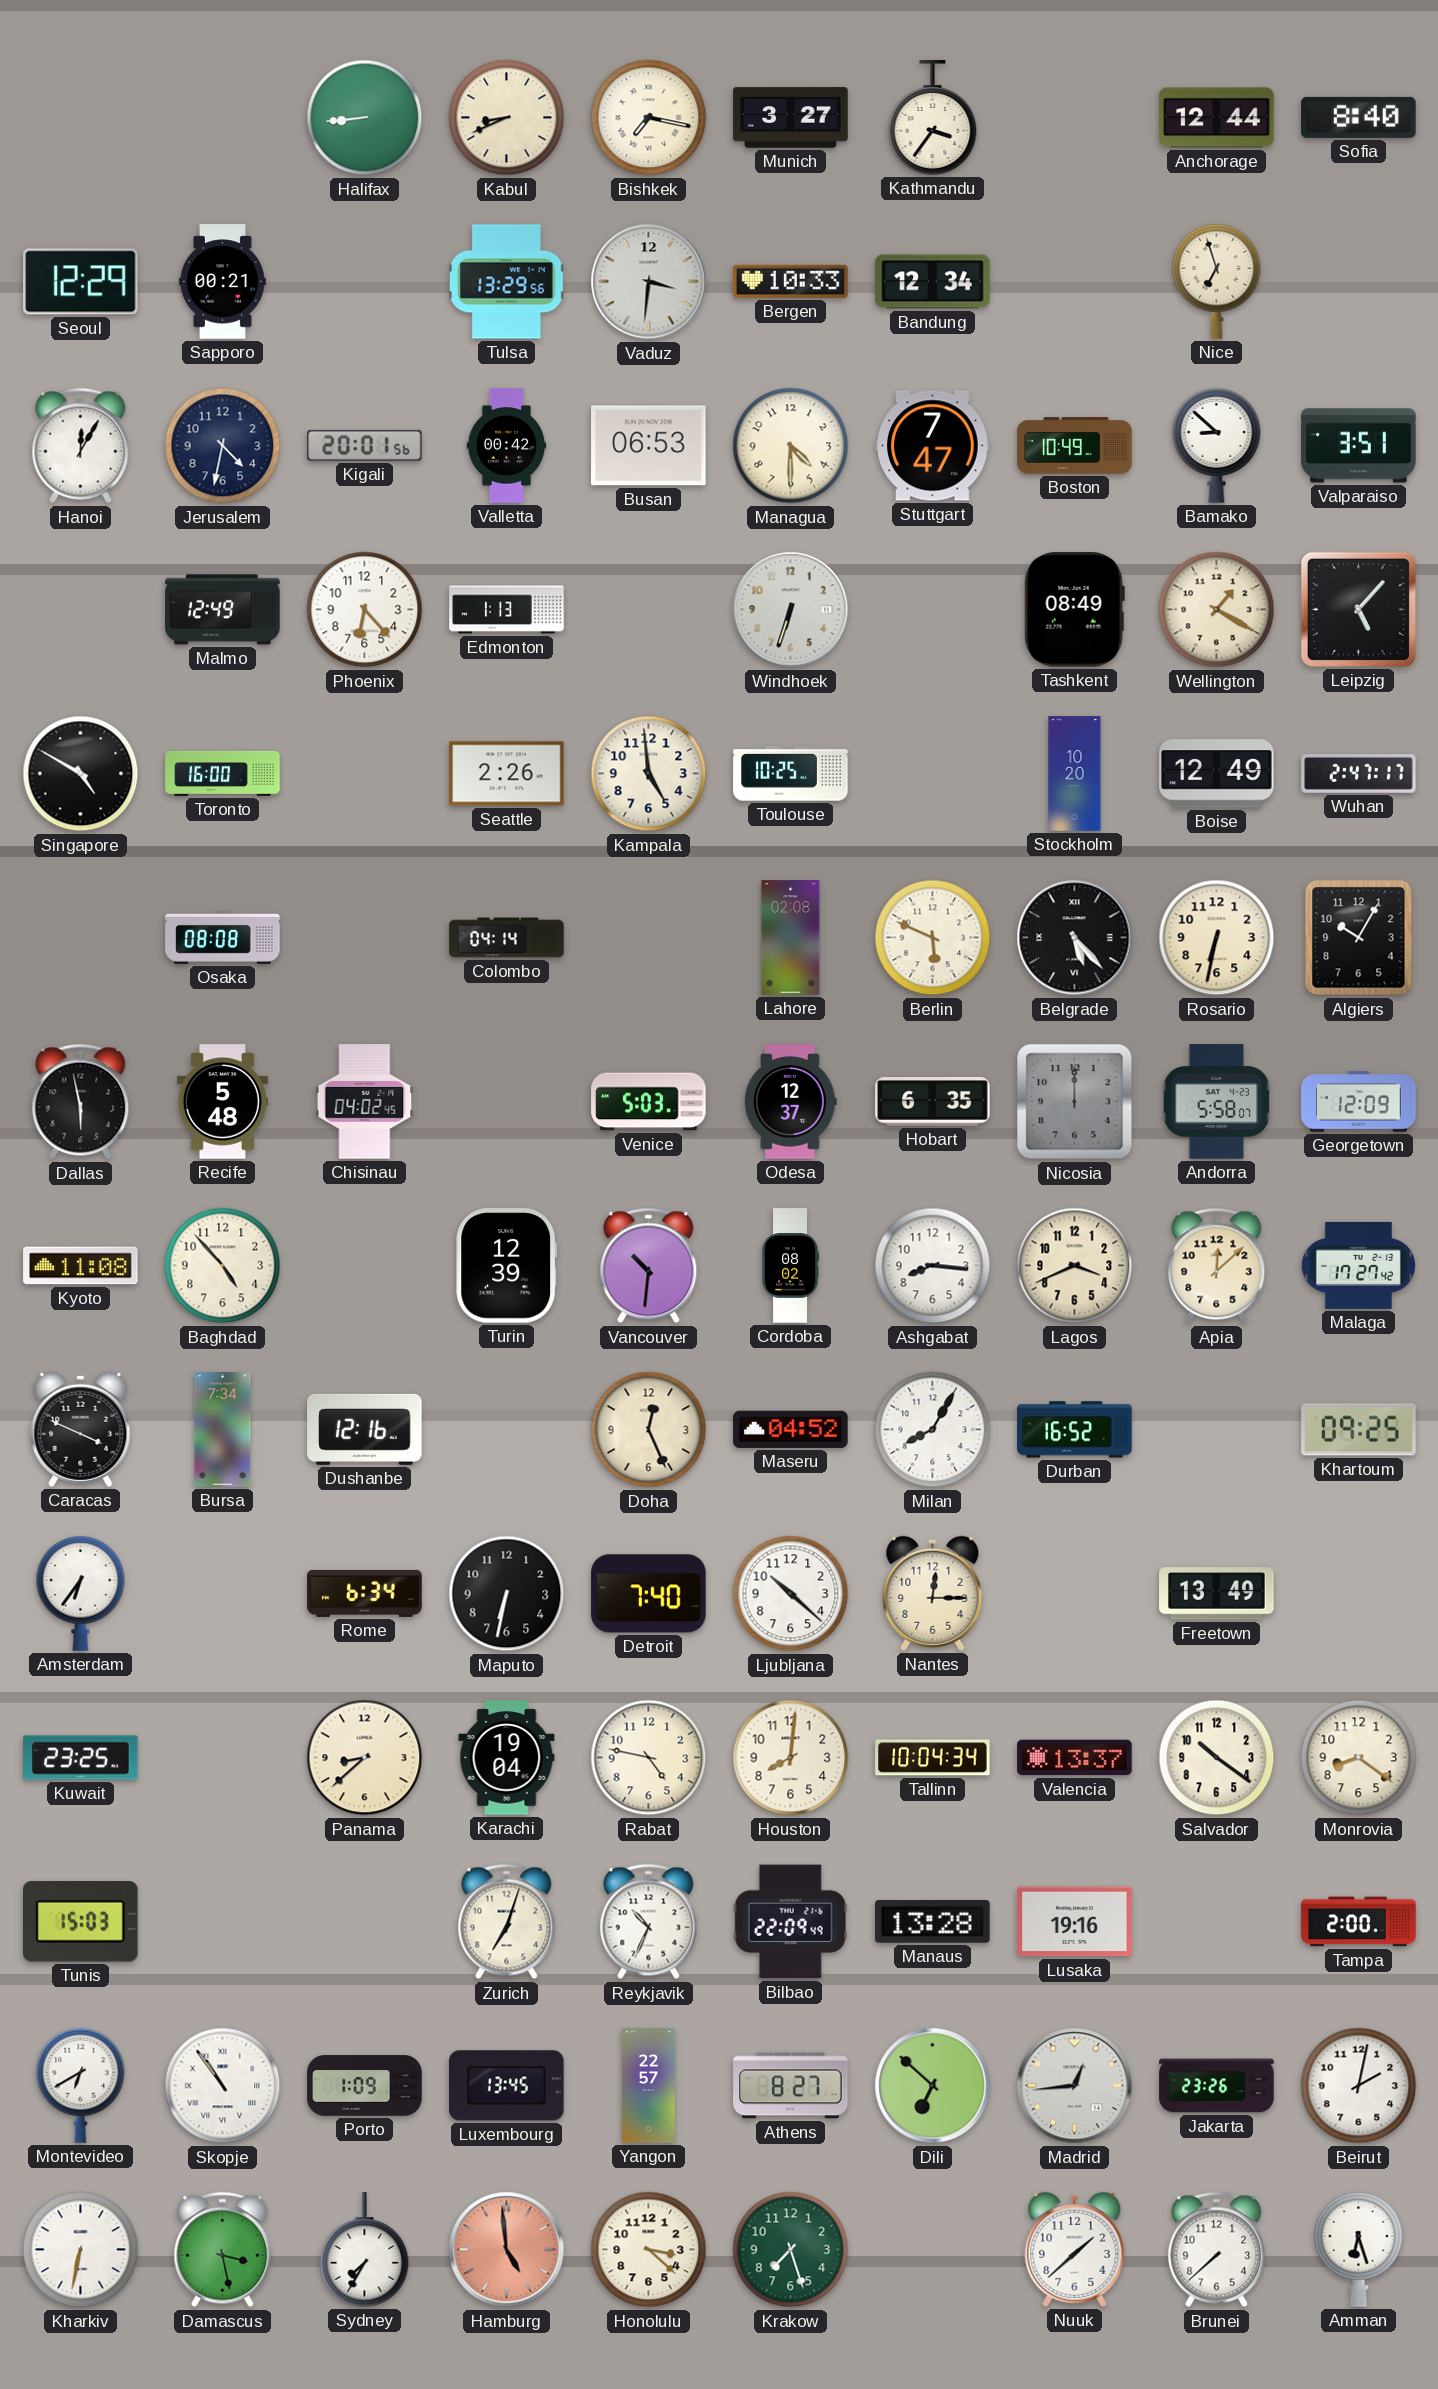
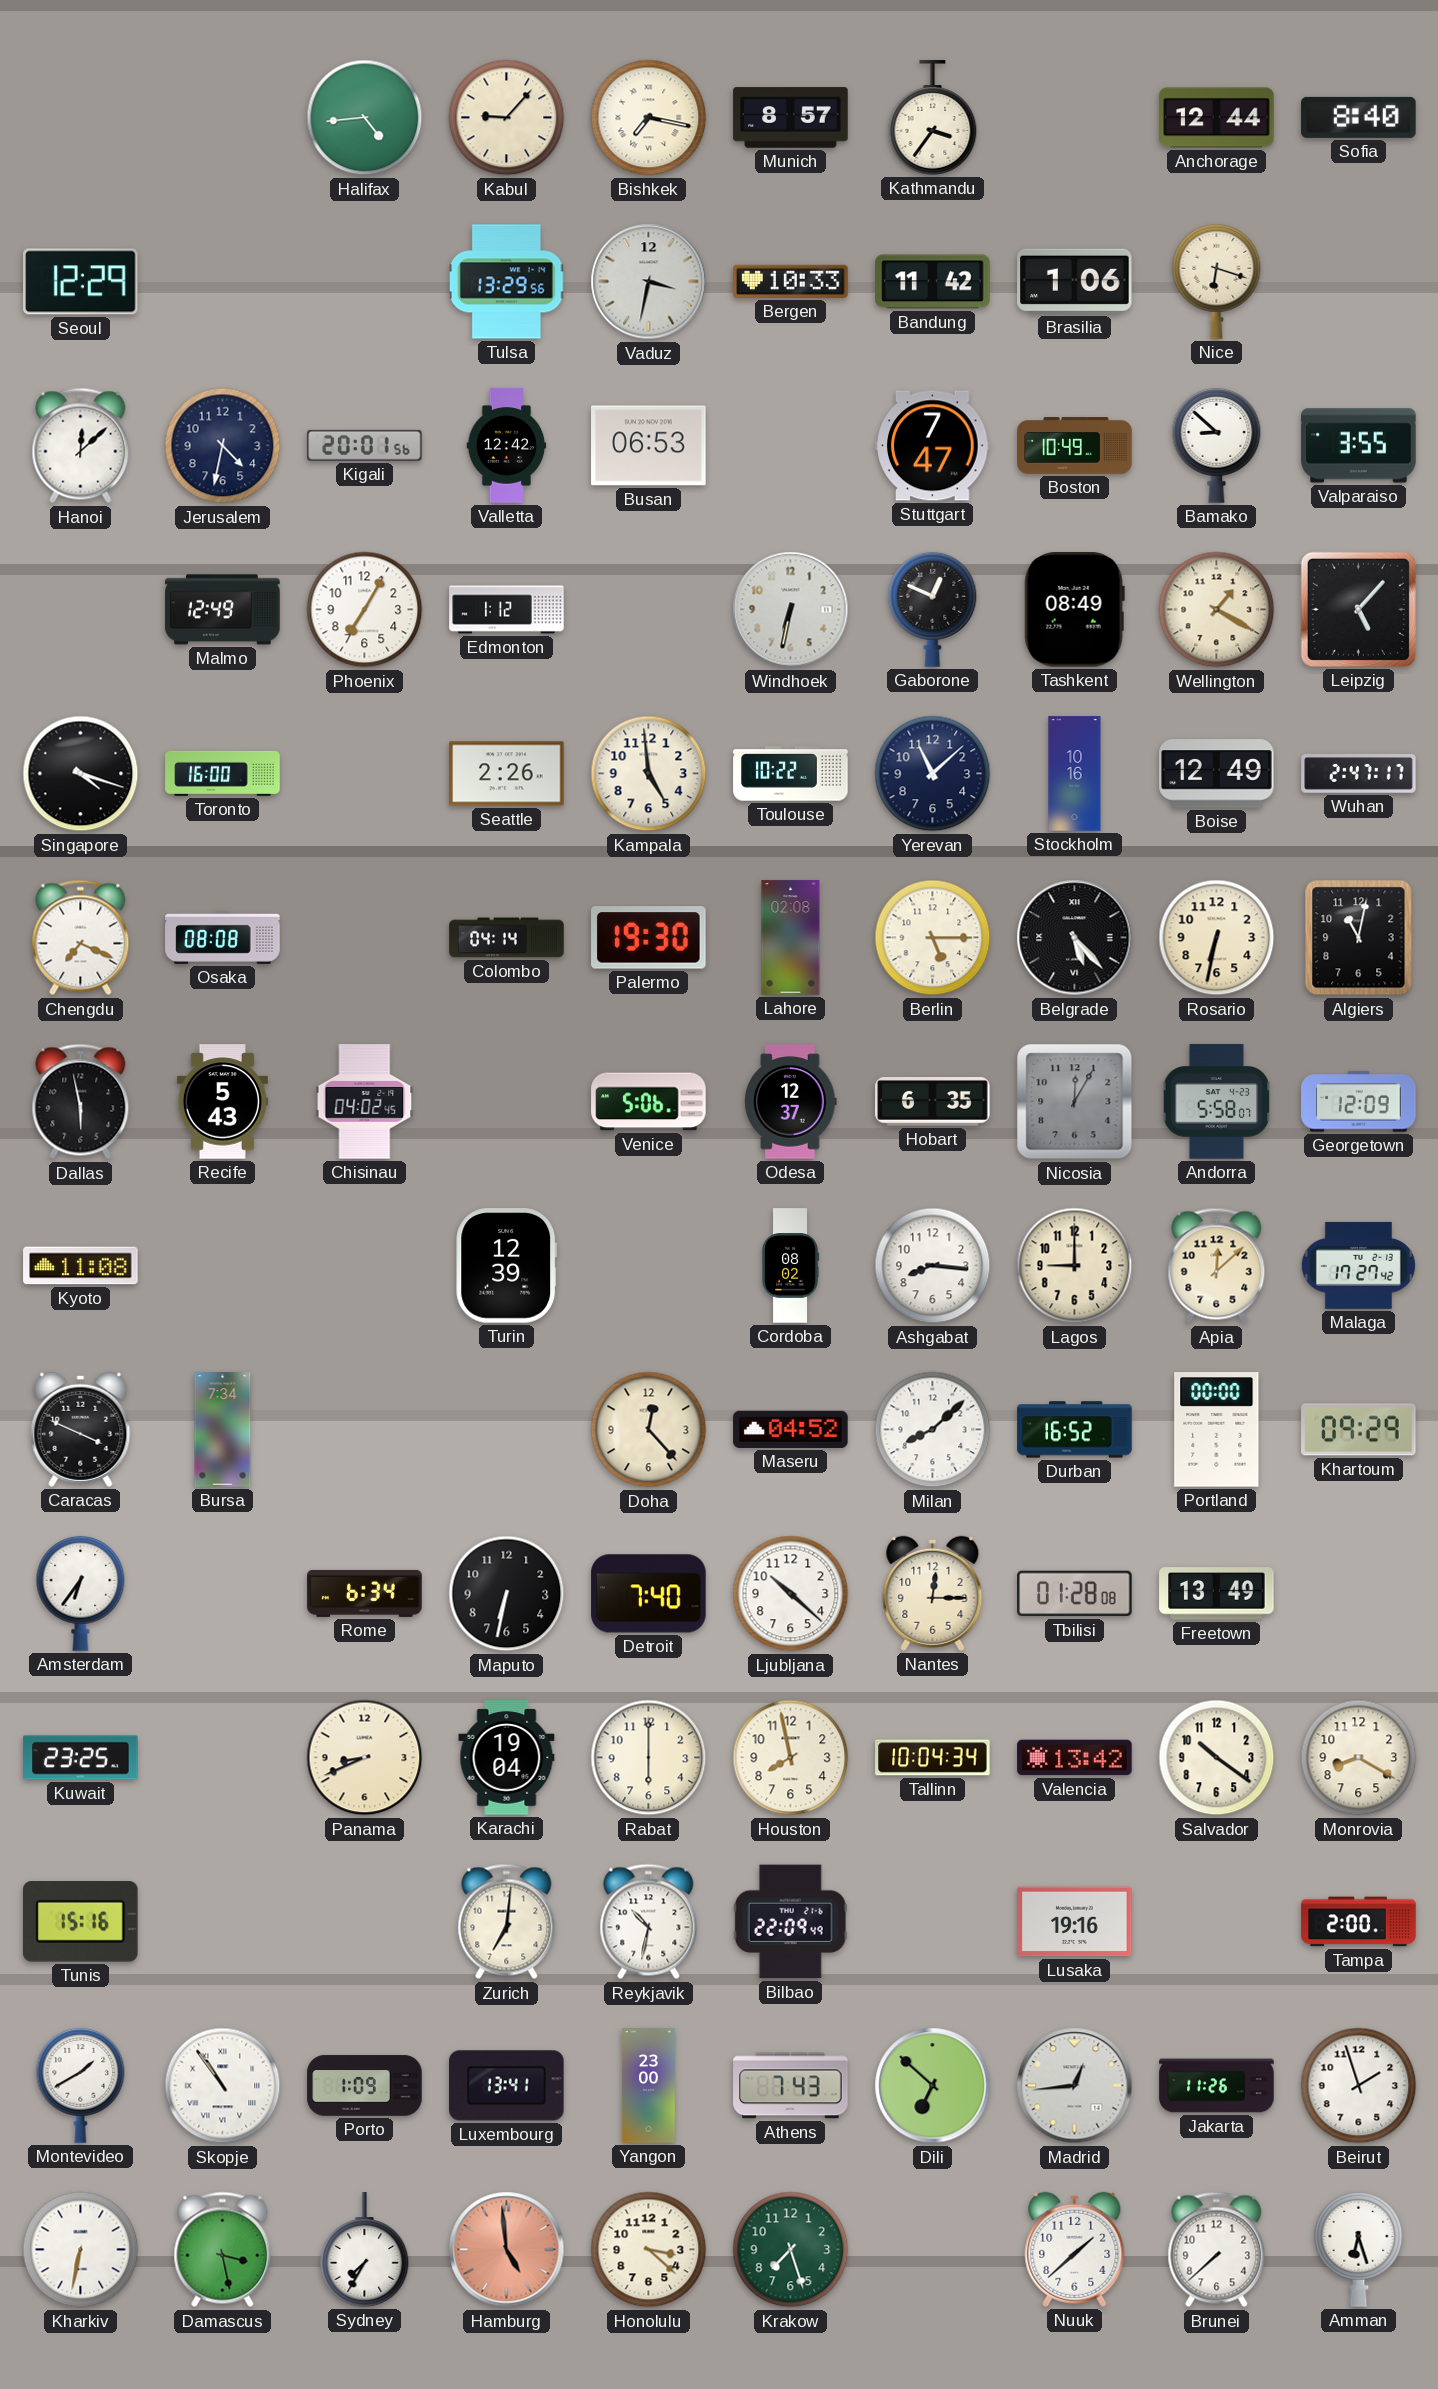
Halifax: 8:44 -> 4:44
Kabul: 8:41 -> 9:07
Munich: 3:27 -> 8:57
Sapporo: 00:21 -> none
Vaduz: 3:31 -> 3:32
Bandung: 12:34 -> 11:42
Brasilia: none -> 1:06
Nice: 6:57 -> 6:18
Hanoi: 12:05 -> 12:08
Valletta: 00:42 -> 12:42
Managua: 4:30 -> none
Valparaiso: 3:51 -> 3:55
Phoenix: 6:23 -> 7:05
Edmonton: 1:13 -> 1:12
Windhoek: 6:33 -> 6:32
Gaborone: none -> 12:49
Singapore: 4:50 -> 4:18
Toulouse: 10:25 -> 10:22
Yerevan: none -> 11:08
Stockholm: 10:20 -> 10:16
Chengdu: none -> 7:19
Palermo: none -> 19:30
Berlin: 5:49 -> 5:15
Algiers: 10:05 -> 11:02
Recife: 5:48 -> 5:43
Venice: 5:03 -> 5:06
Nicosia: 12:00 -> 12:05
Baghdad: 4:53 -> none
Vancouver: 10:31 -> none
Lagos: 3:41 -> 9:00
Dushanbe: 12:16 -> none
Doha: 12:26 -> 12:23
Milan: 8:05 -> 8:08
Portland: none -> 00:00
Khartoum: 09:25 -> 09:29
Tbilisi: none -> 01:28
Panama: 8:38 -> 8:41
Rabat: 4:47 -> 6:00
Houston: 8:01 -> 7:58
Valencia: 13:37 -> 13:42
Monrovia: 8:21 -> 8:20
Tunis: 15:03 -> 15:16
Zurich: 7:03 -> 7:01
Reykjavik: 10:34 -> 10:32
Manaus: 13:28 -> none
Montevideo: 6:40 -> 1:40
Luxembourg: 13:45 -> 13:41
Yangon: 22:57 -> 23:00
Athens: 8:27 -> 7:43
Jakarta: 23:26 -> 11:26
Beirut: 2:02 -> 1:57
